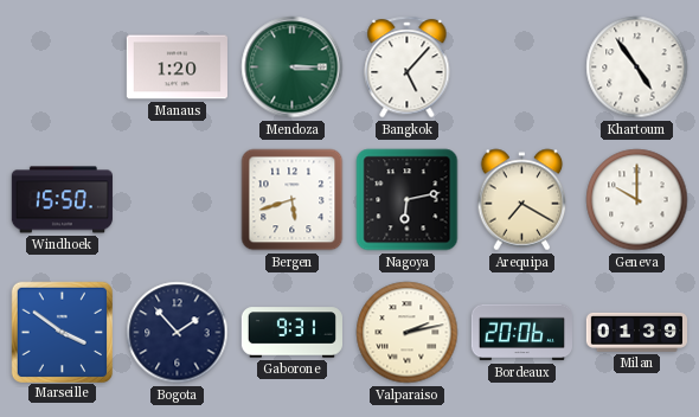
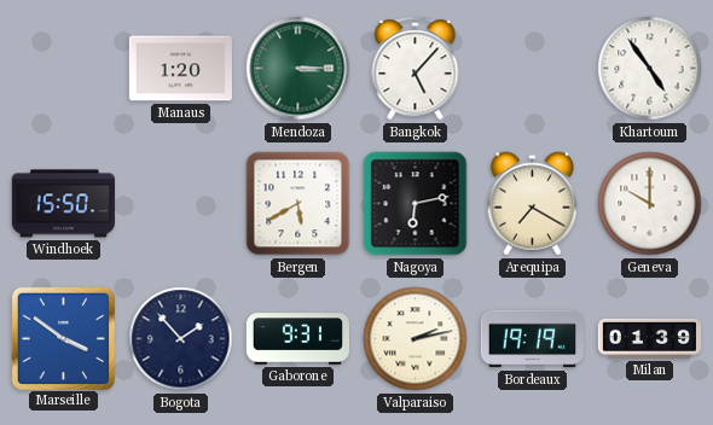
Bergen: 5:42 -> 5:40
Bordeaux: 20:06 -> 19:19
